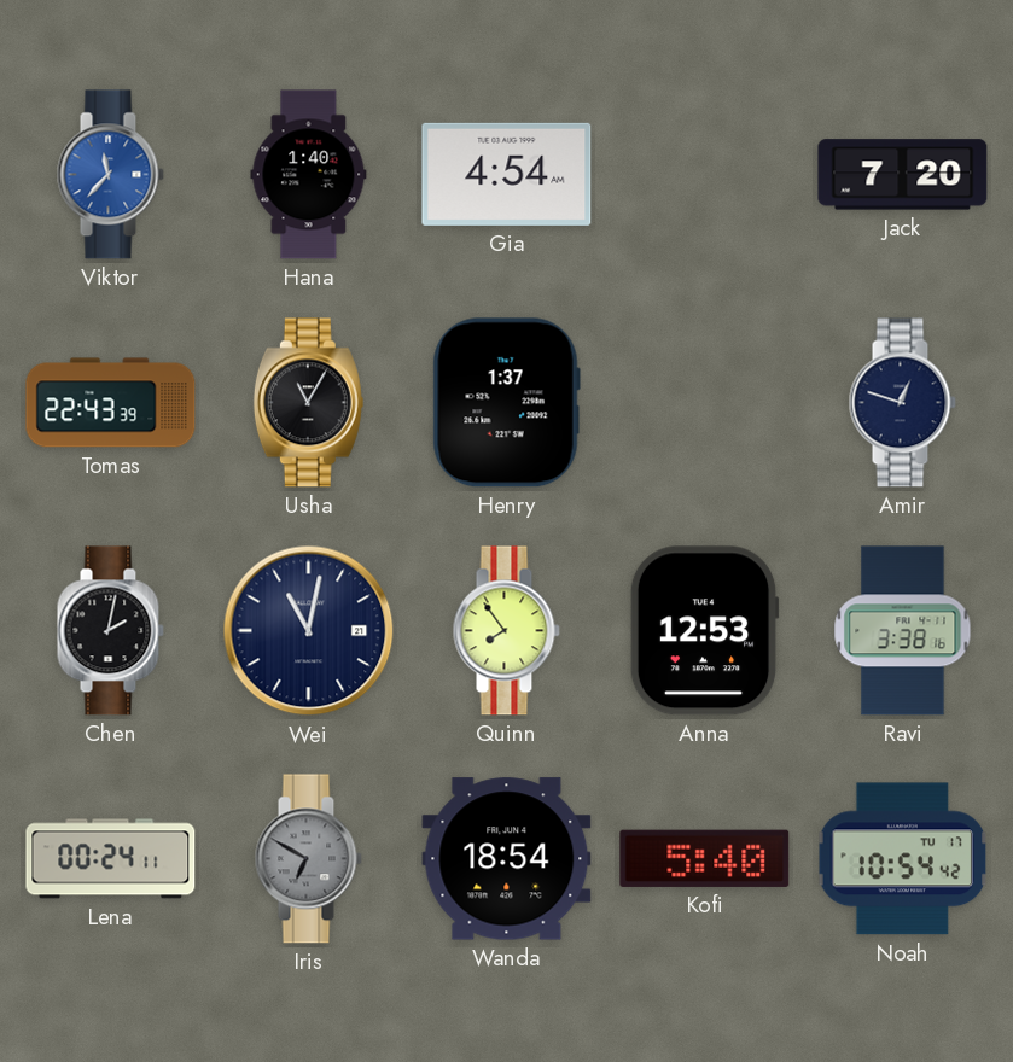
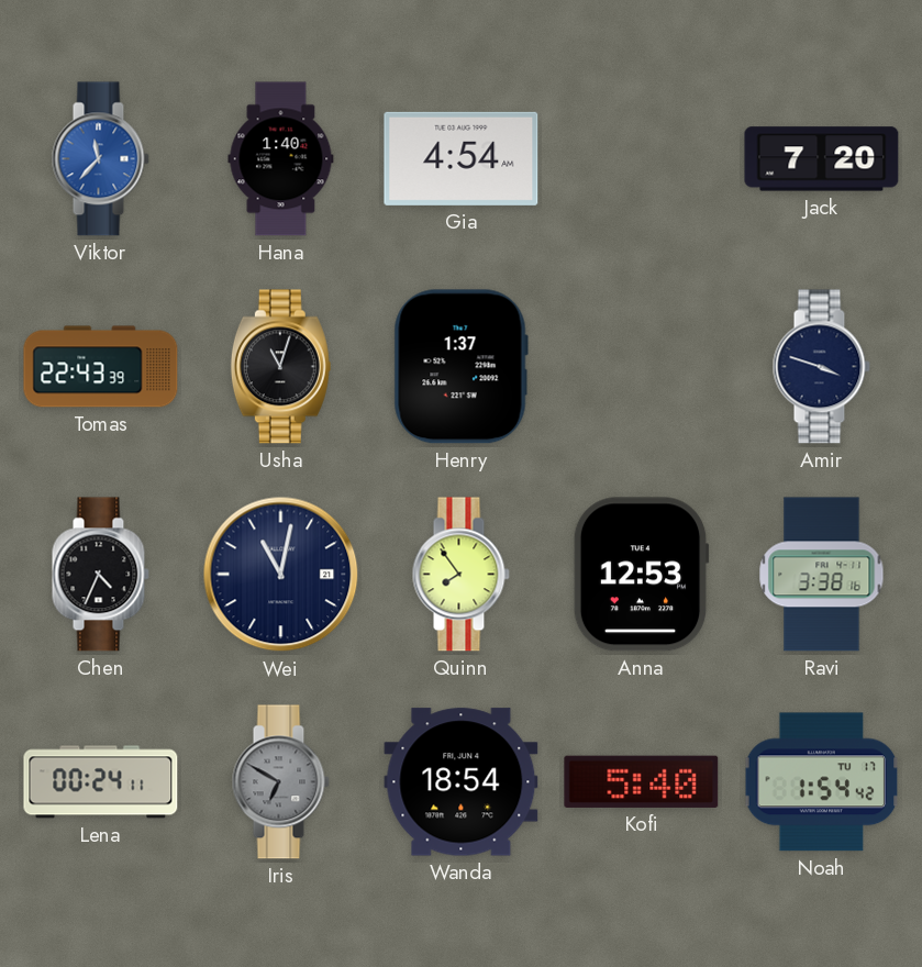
Usha: 11:05 -> 11:03
Amir: 12:48 -> 3:48
Chen: 2:02 -> 4:34
Noah: 10:54 -> 1:54
